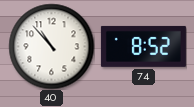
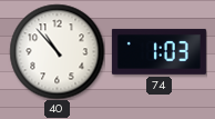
74: 8:52 -> 1:03
